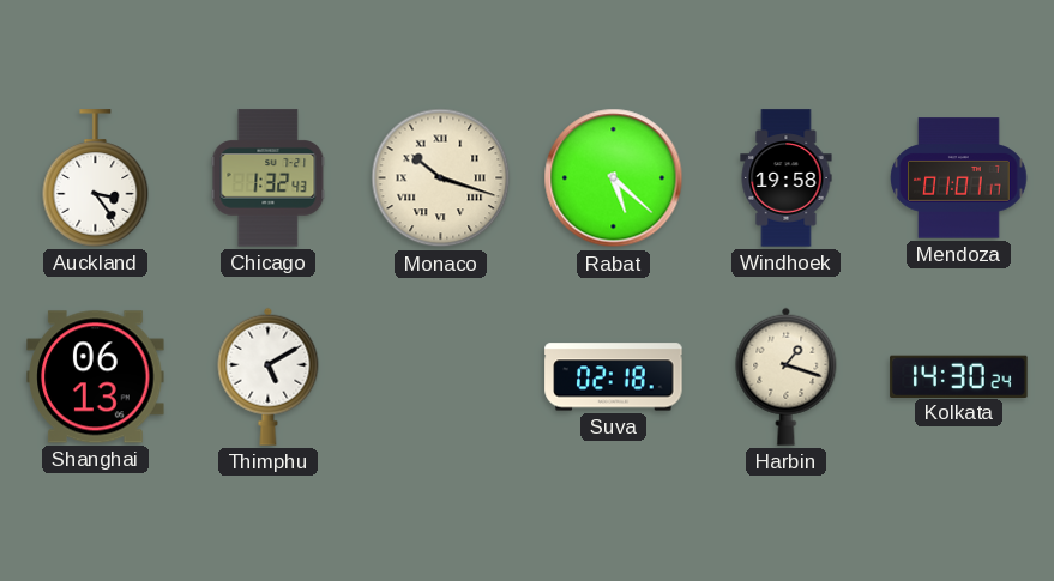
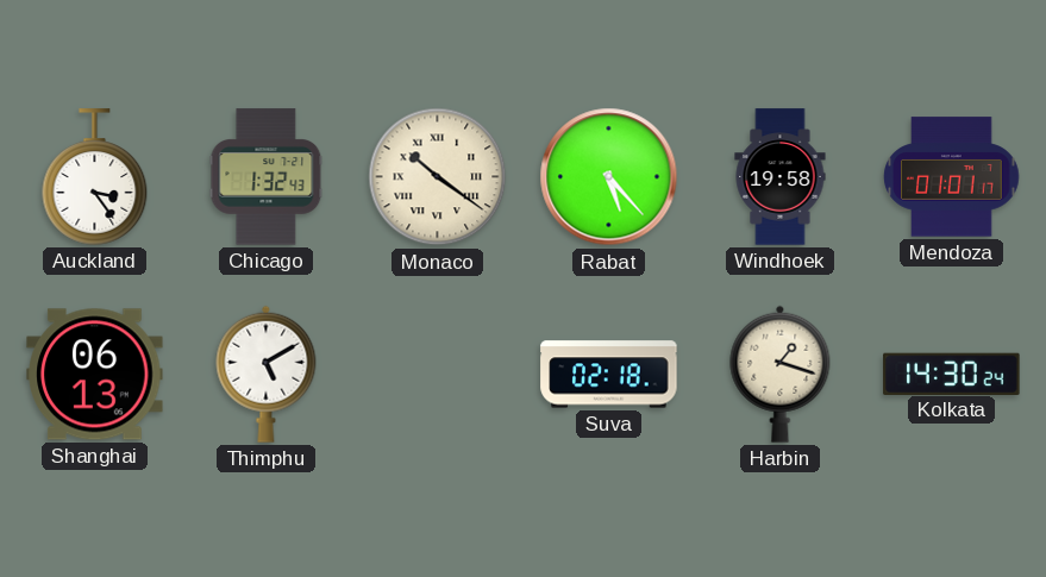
Monaco: 10:18 -> 10:21
Rabat: 5:22 -> 5:23
